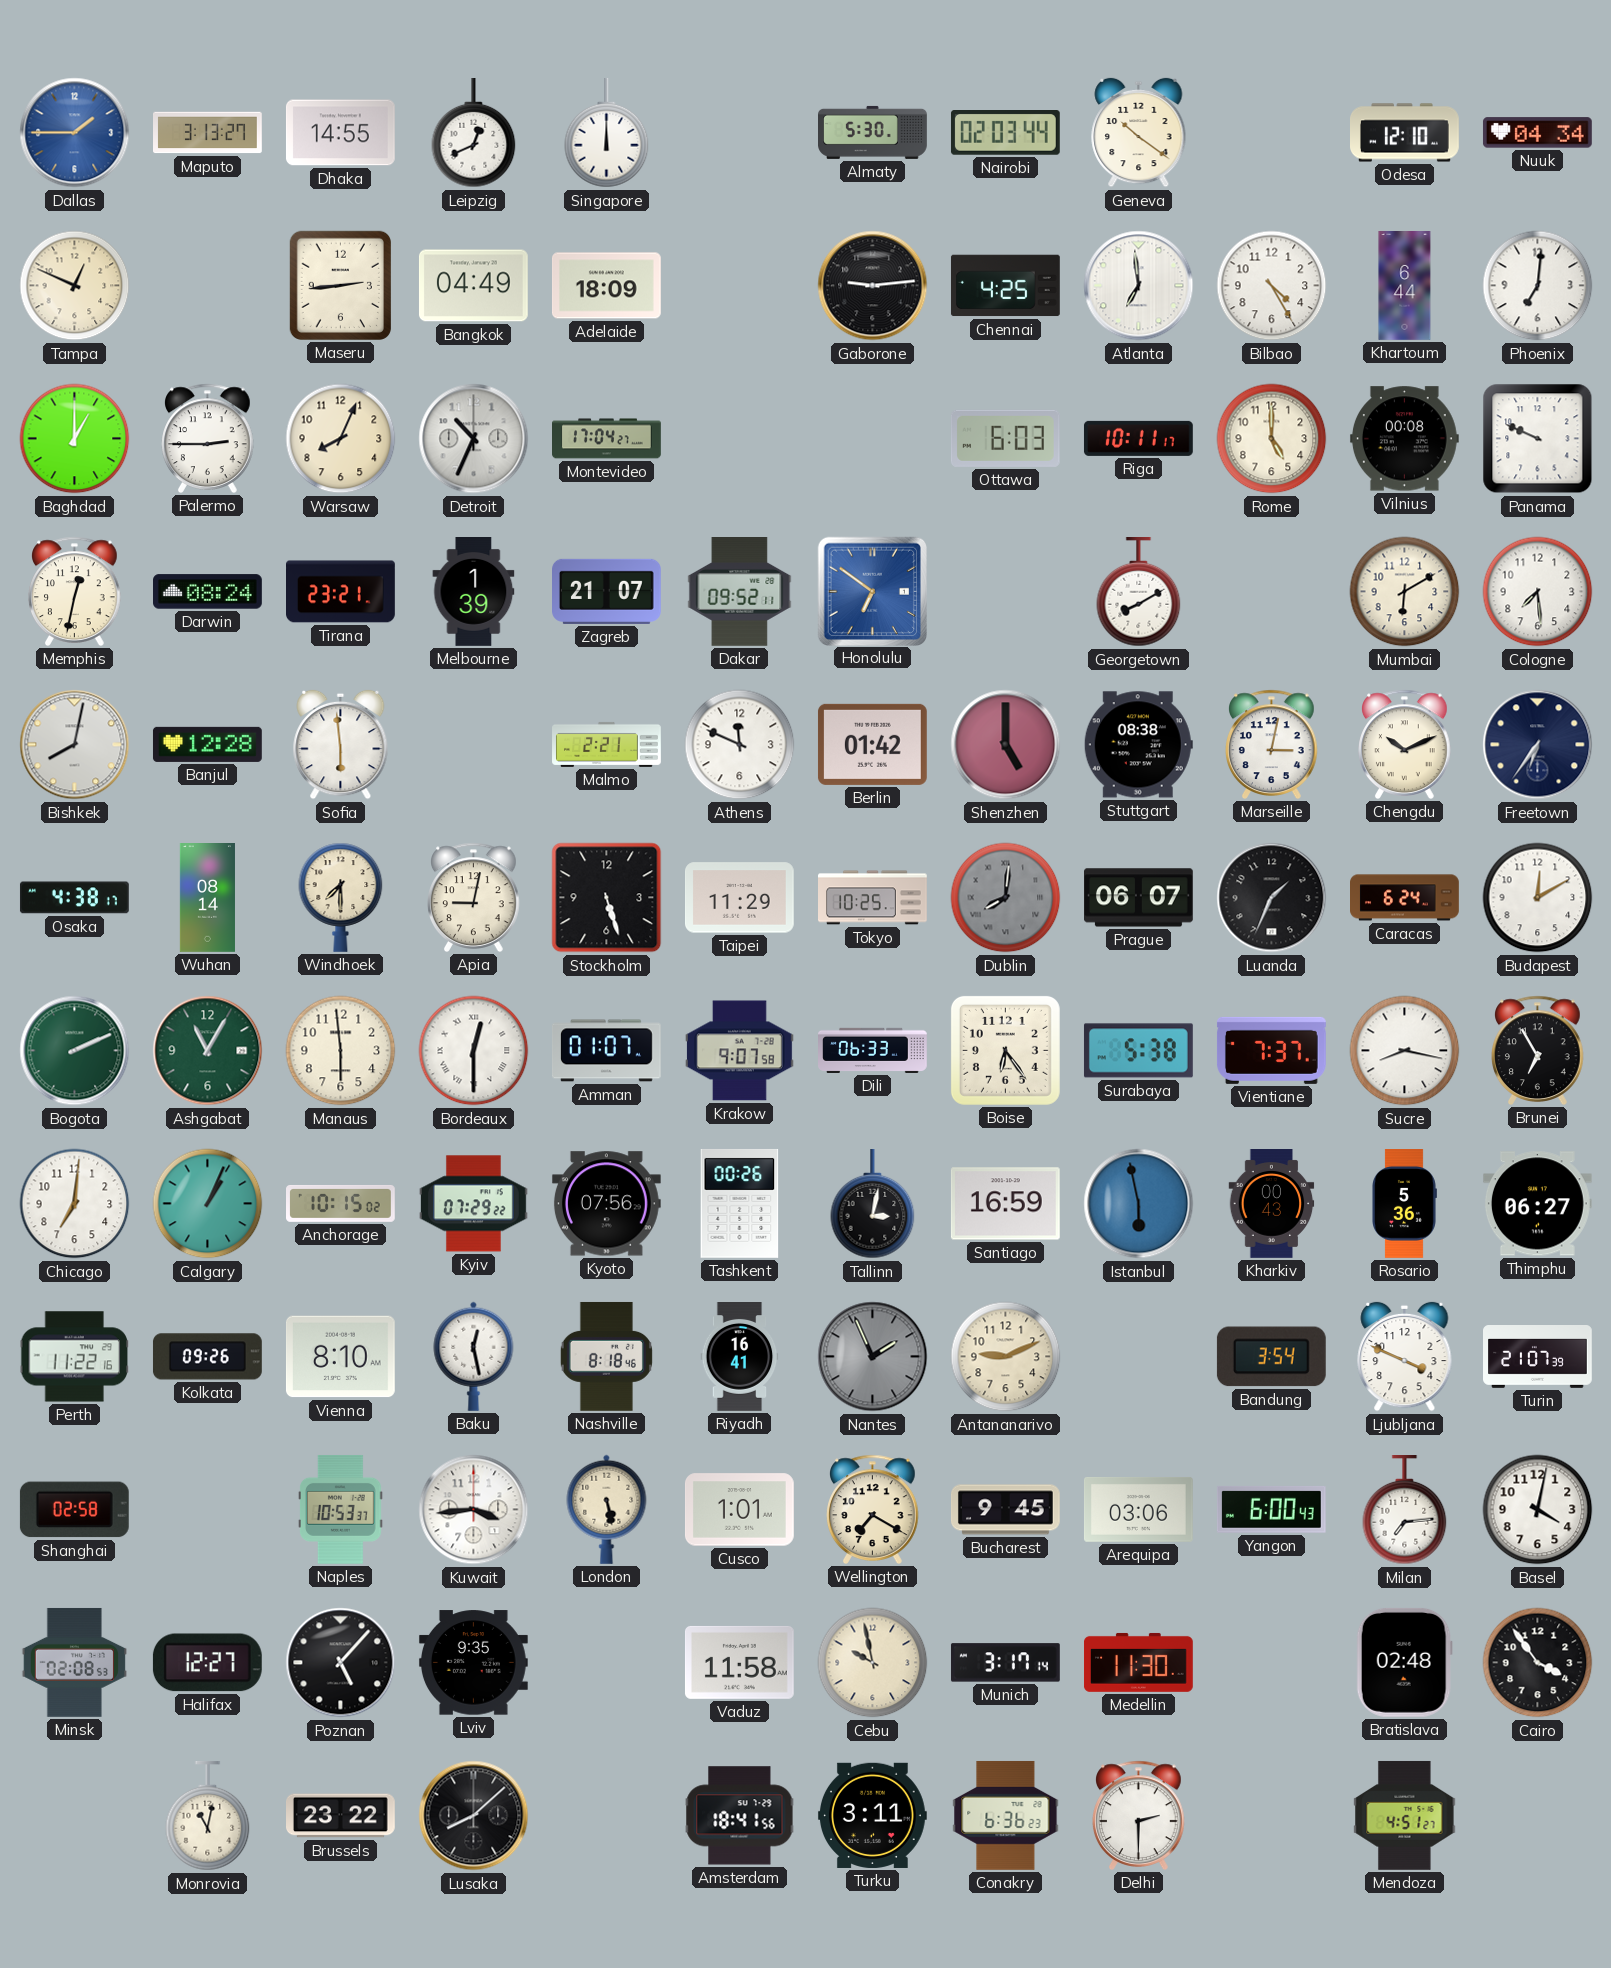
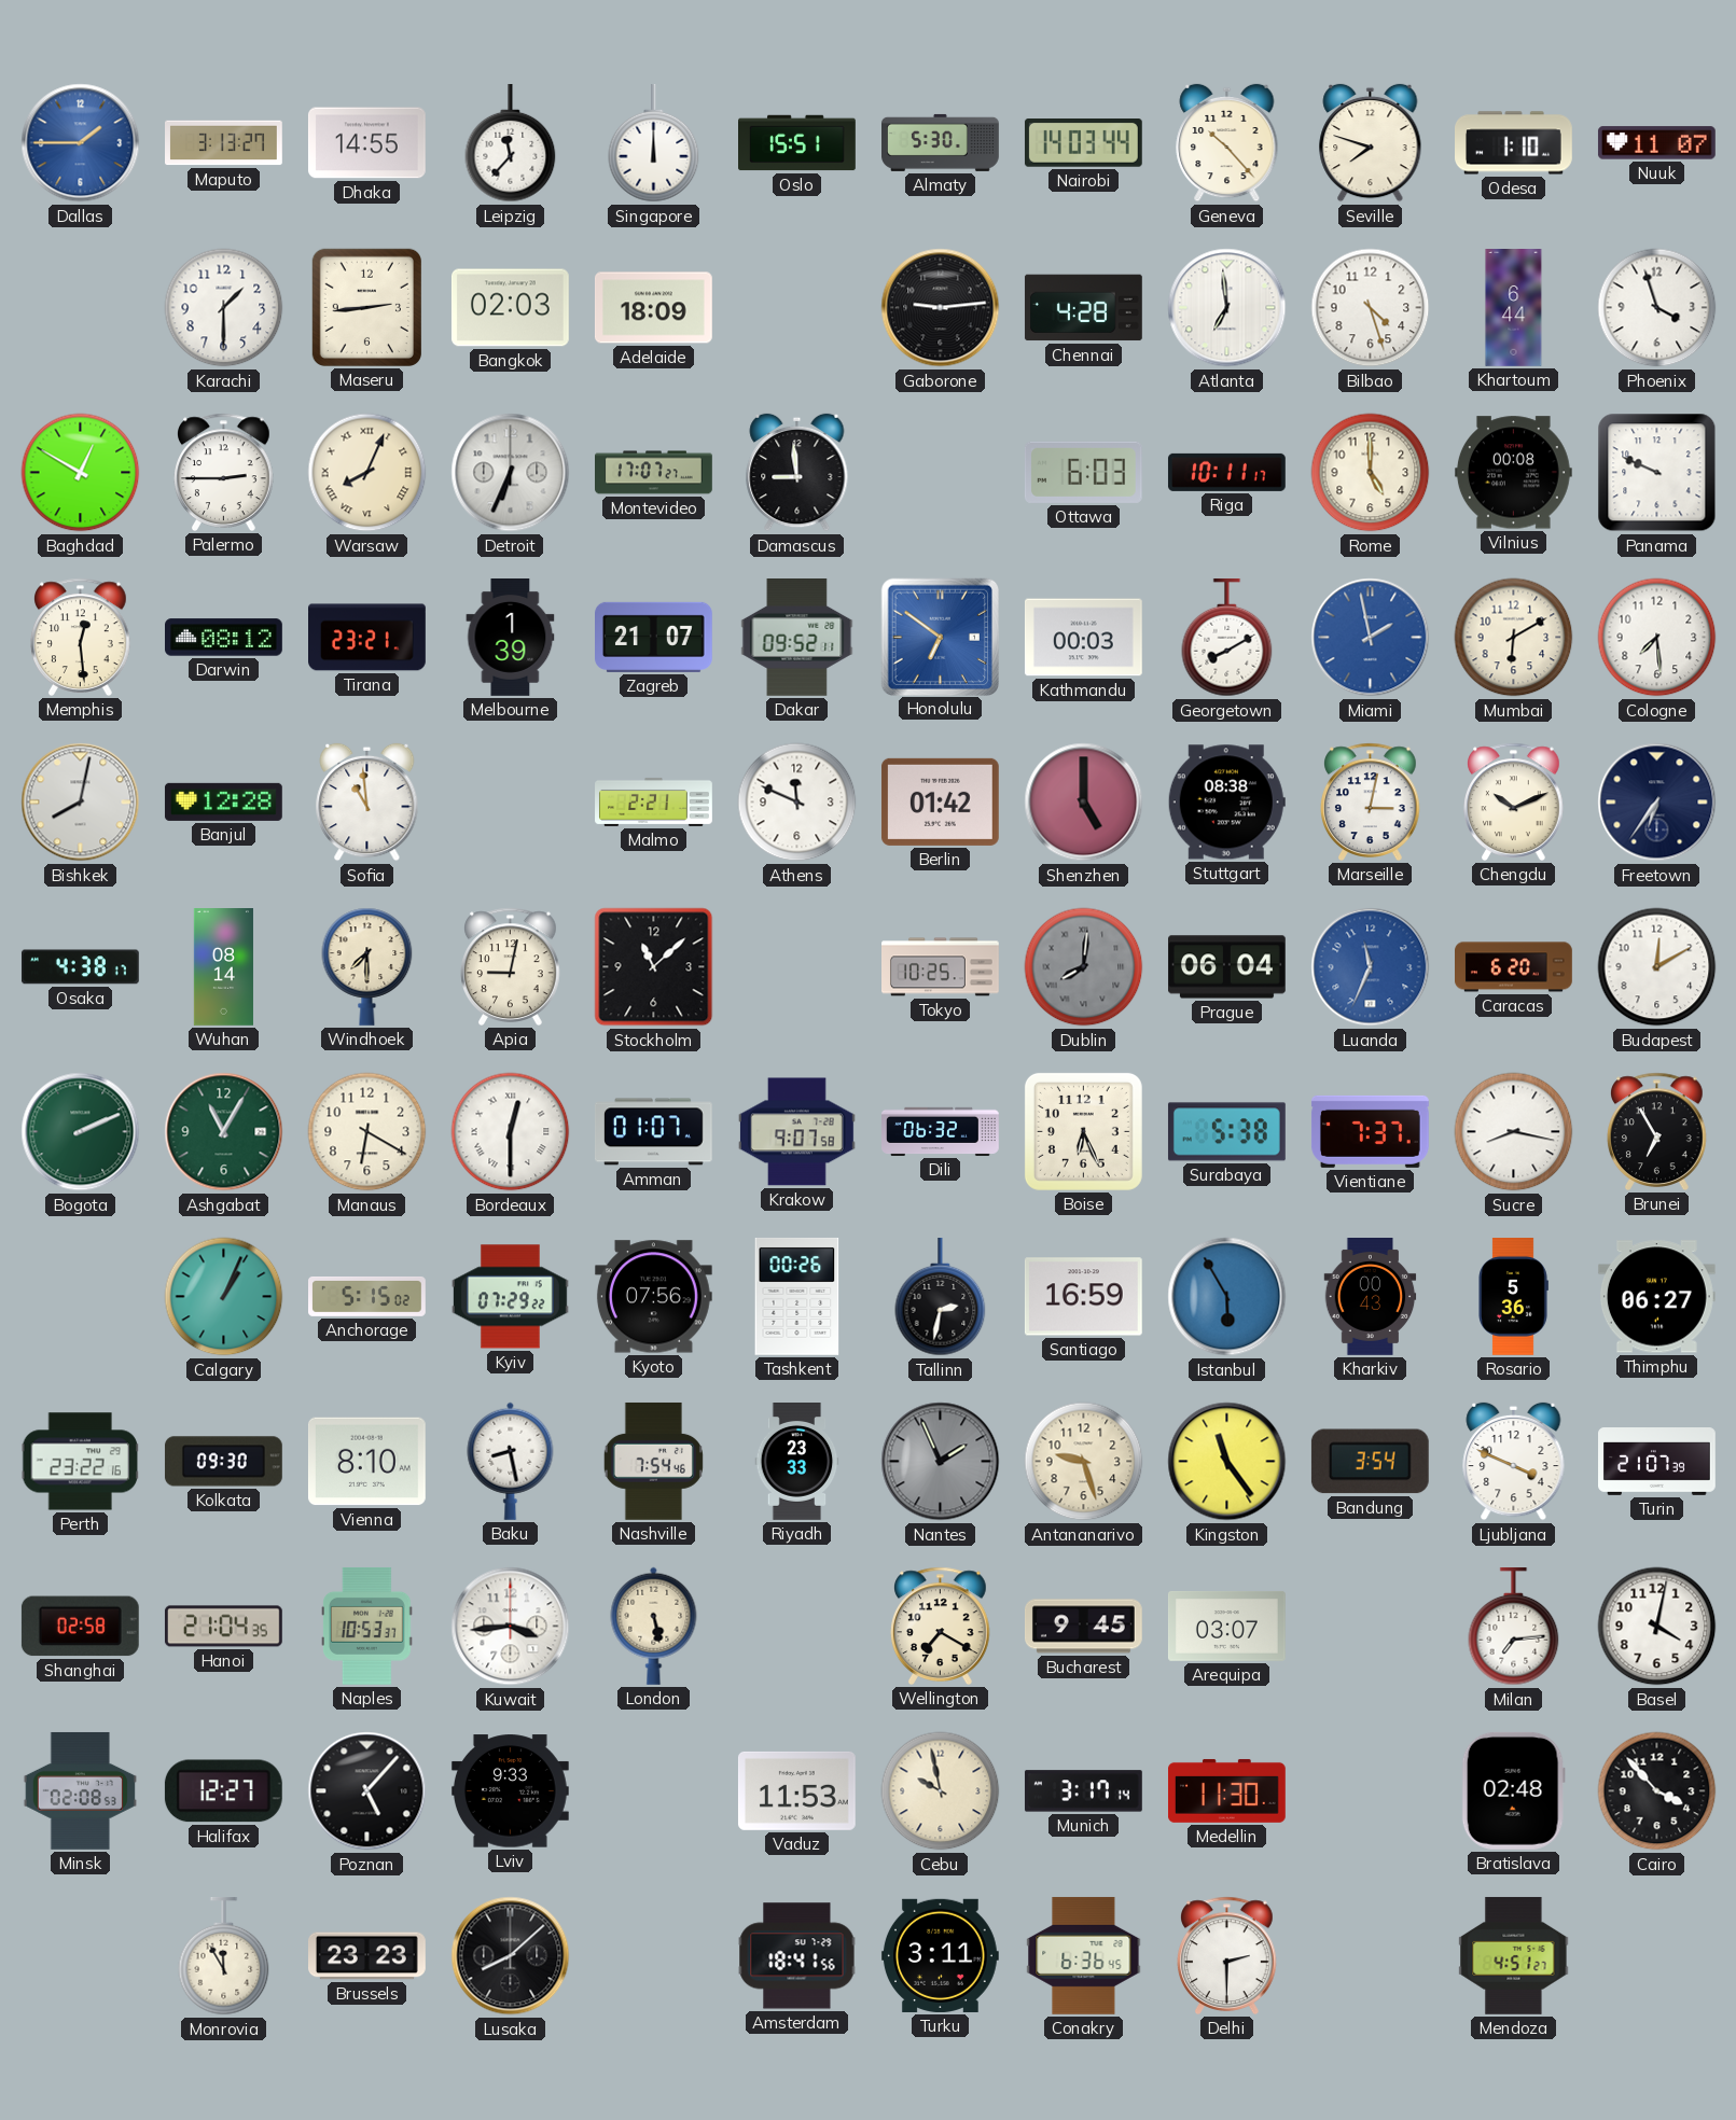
Leipzig: 12:41 -> 11:37
Oslo: none -> 15:51
Nairobi: 02:03 -> 14:03
Geneva: 10:21 -> 10:23
Seville: none -> 7:48
Odesa: 12:10 -> 1:10
Nuuk: 04:34 -> 11:07
Tampa: 12:49 -> none
Karachi: none -> 1:30
Bangkok: 04:49 -> 02:03
Chennai: 4:25 -> 4:28
Bilbao: 4:25 -> 4:27
Phoenix: 7:01 -> 3:57
Baghdad: 1:00 -> 12:50
Warsaw numerals: Arabic -> Roman
Detroit: 10:34 -> 6:34
Montevideo: 17:04 -> 17:07
Damascus: none -> 8:59
Memphis: 12:32 -> 12:29
Darwin: 08:24 -> 08:12
Kathmandu: none -> 00:03
Miami: none -> 1:58
Sofia: 5:59 -> 10:59
Stockholm: 5:27 -> 11:08
Taipei: 11:29 -> none
Prague: 06:07 -> 06:04
Luanda: 1:34 -> 11:34
Luanda dial: black -> blue
Caracas: 6:24 -> 6:20
Manaus: 5:59 -> 6:20
Dili: 06:33 -> 06:32
Boise: 6:24 -> 6:26
Chicago: 7:01 -> none
Anchorage: 10:15 -> 5:15
Tallinn: 3:02 -> 2:32
Istanbul: 5:58 -> 5:55
Perth: 11:22 -> 23:22
Kolkata: 09:26 -> 09:30
Baku: 12:28 -> 8:28
Nashville: 8:18 -> 7:54
Riyadh: 16:41 -> 23:33
Antananarivo: 9:11 -> 9:27
Kingston: none -> 11:24
Hanoi: none -> 21:04
Cusco: 1:01 -> none
Arequipa: 03:06 -> 03:07
Yangon: 6:00 -> none
Lviv: 9:35 -> 9:33
Vaduz: 11:58 -> 11:53
Cairo: 3:54 -> 3:53
Monrovia: 11:02 -> 11:55
Brussels: 23:22 -> 23:23
Conakry: 6:36:23 -> 6:36:45
